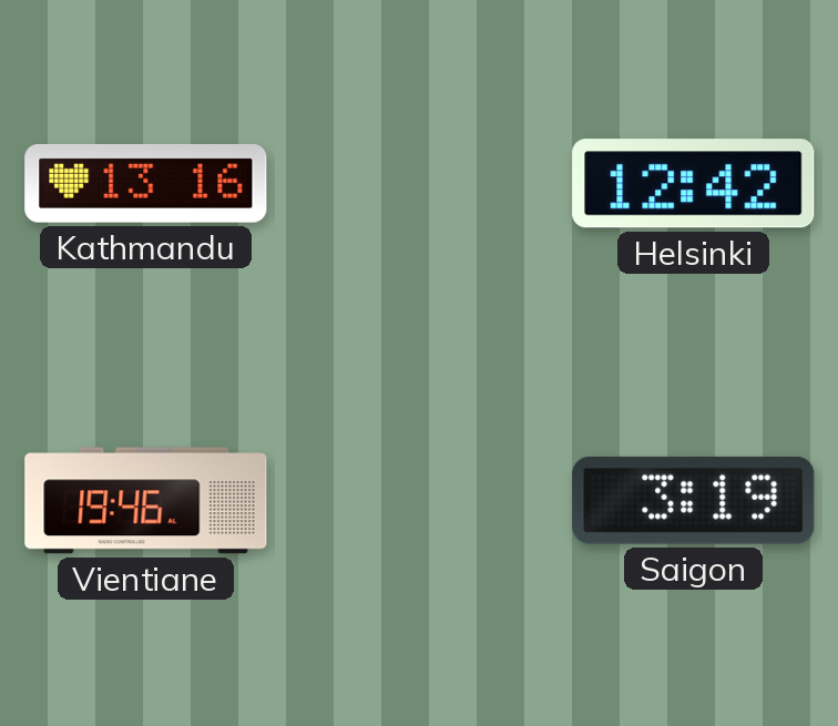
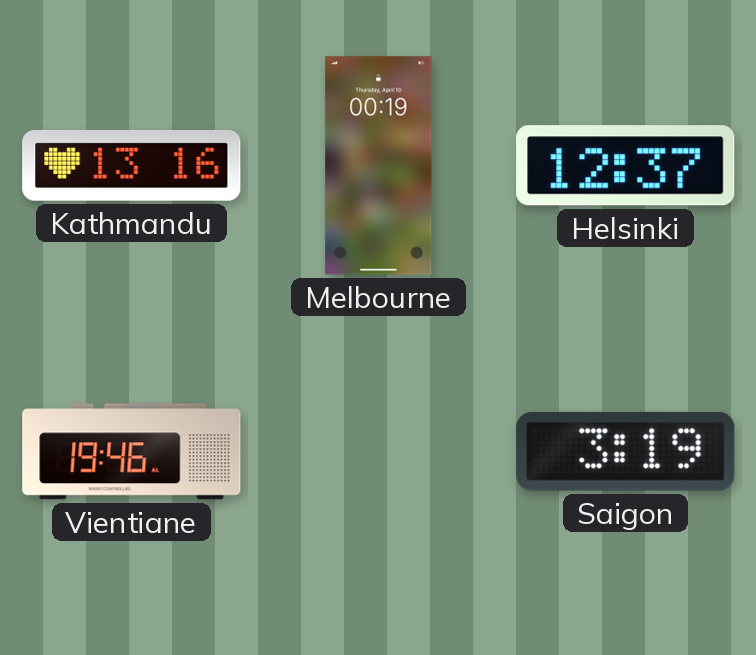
Melbourne: none -> 00:19
Helsinki: 12:42 -> 12:37
